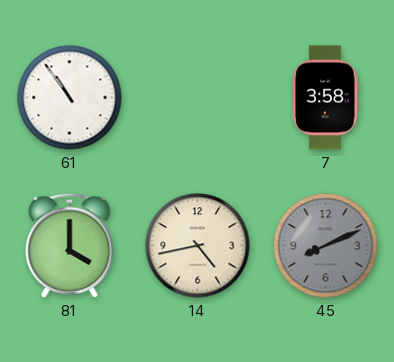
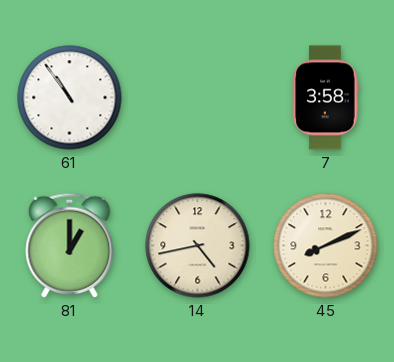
81: 4:00 -> 1:00
45 dial: grey -> cream
